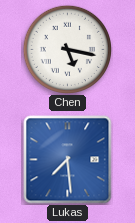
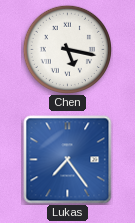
Lukas: 7:29 -> 7:24
